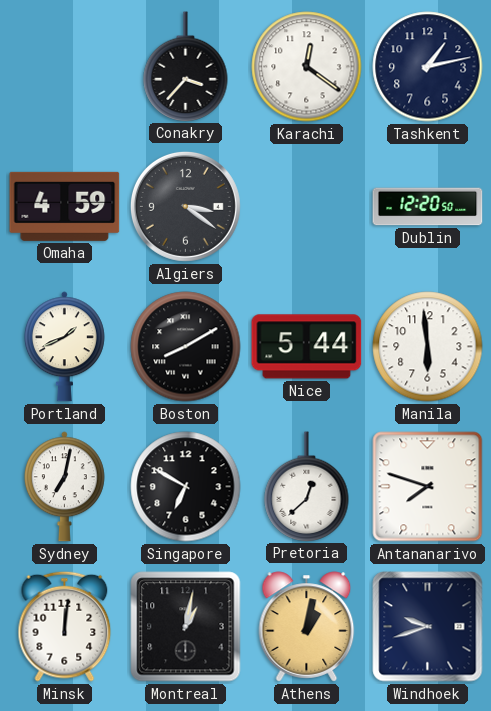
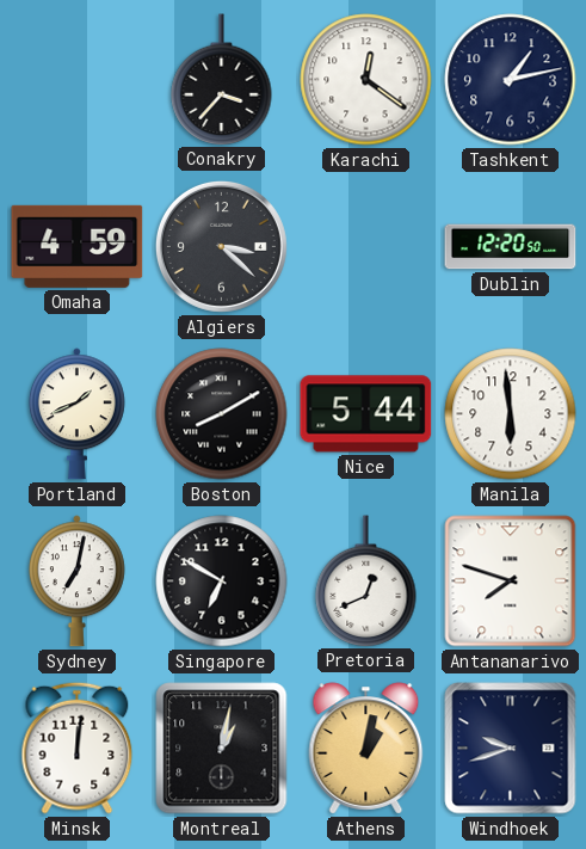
Algiers: 3:21 -> 3:22
Pretoria: 12:38 -> 12:41
